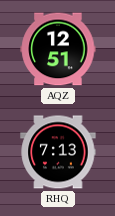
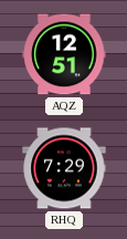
RHQ: 7:13 -> 7:29
